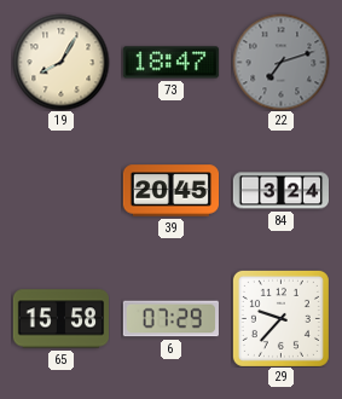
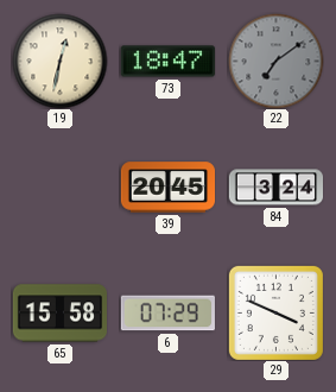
19: 8:05 -> 12:32
22: 7:12 -> 7:09
29: 9:37 -> 3:49
